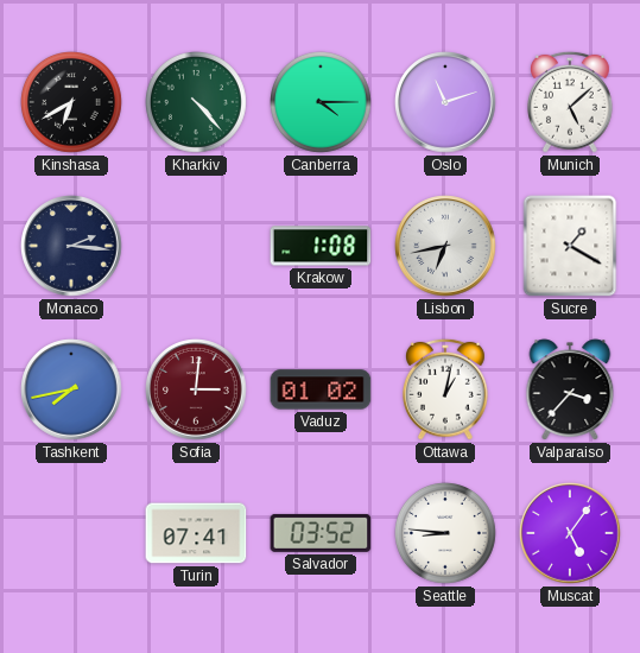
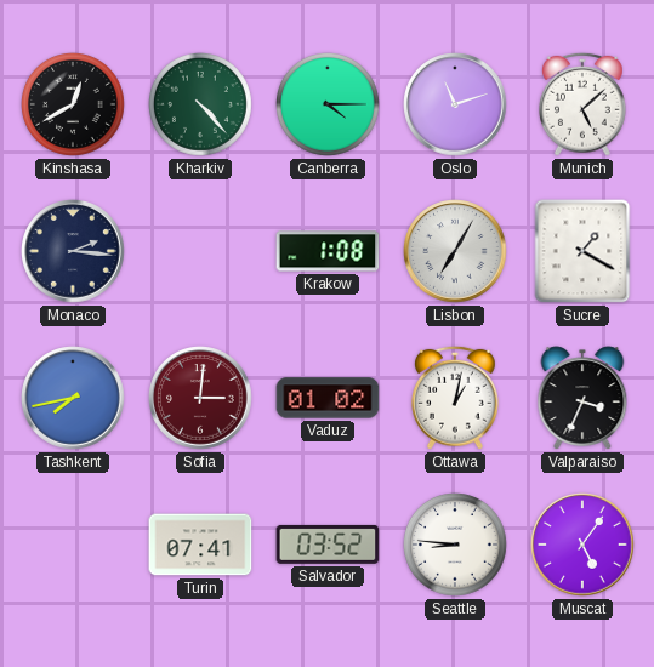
Kinshasa: 6:40 -> 12:40
Lisbon: 6:43 -> 7:05
Valparaiso: 3:37 -> 3:34
